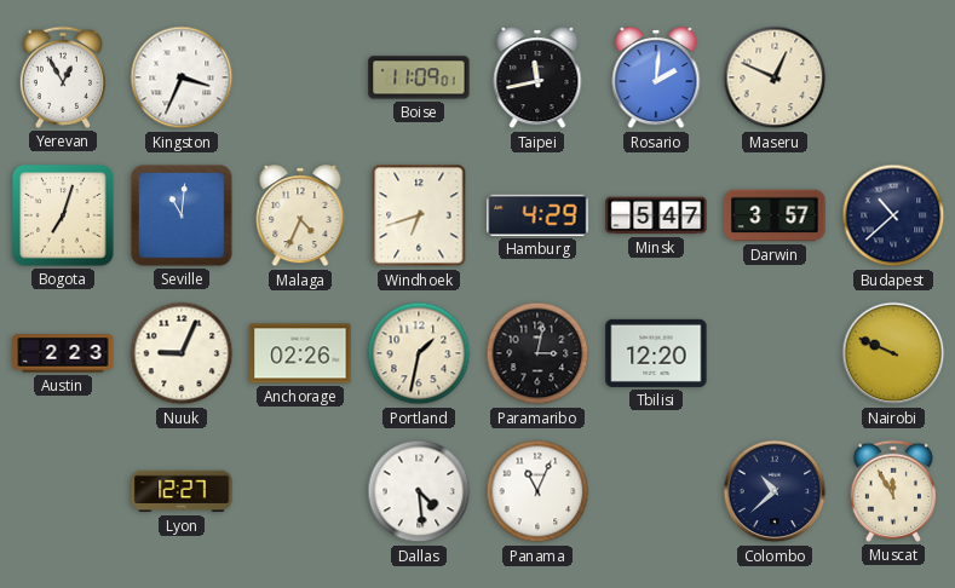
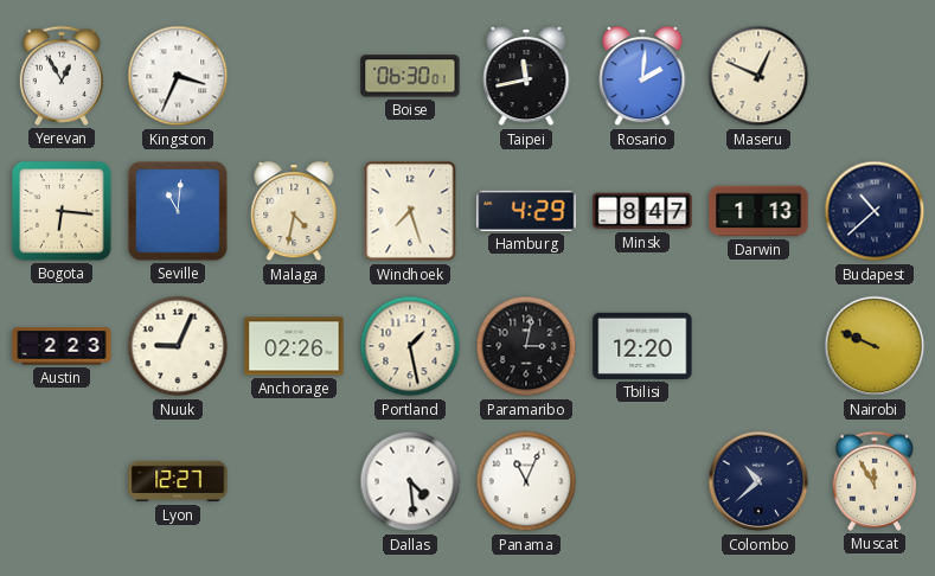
Boise: 11:09 -> 06:30
Bogota: 7:03 -> 6:16
Malaga: 4:34 -> 4:32
Windhoek: 6:42 -> 7:27
Minsk: 5:47 -> 8:47
Darwin: 3:57 -> 1:13
Portland: 1:32 -> 1:28
